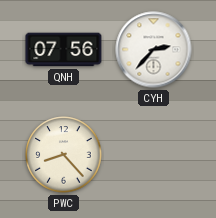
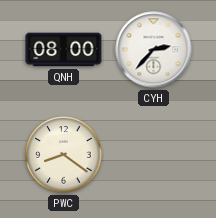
QNH: 07:56 -> 08:00
PWC: 8:23 -> 8:21
